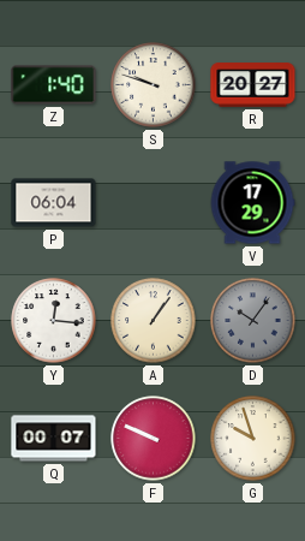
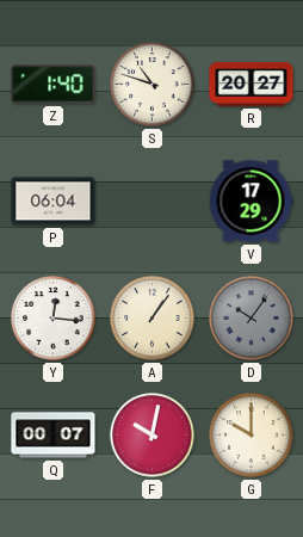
S: 9:48 -> 10:48
F: 9:49 -> 10:02
G: 9:57 -> 10:00
